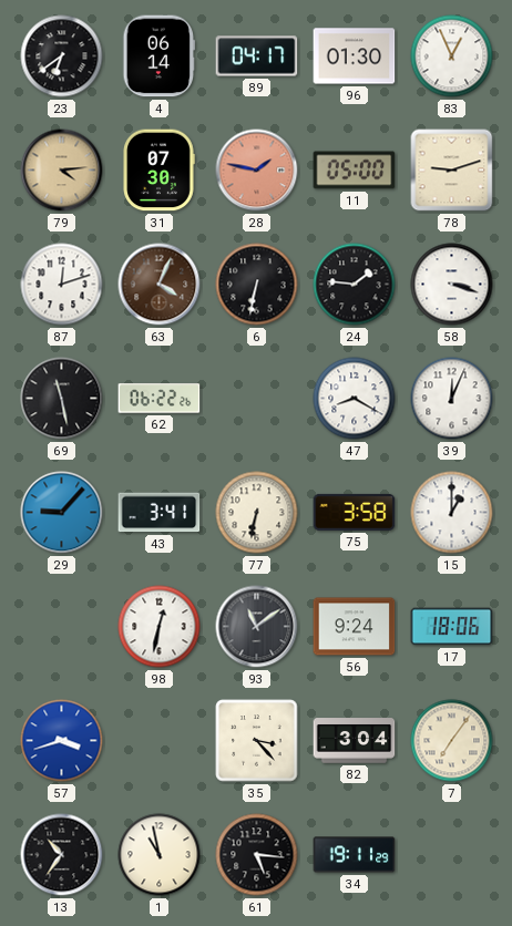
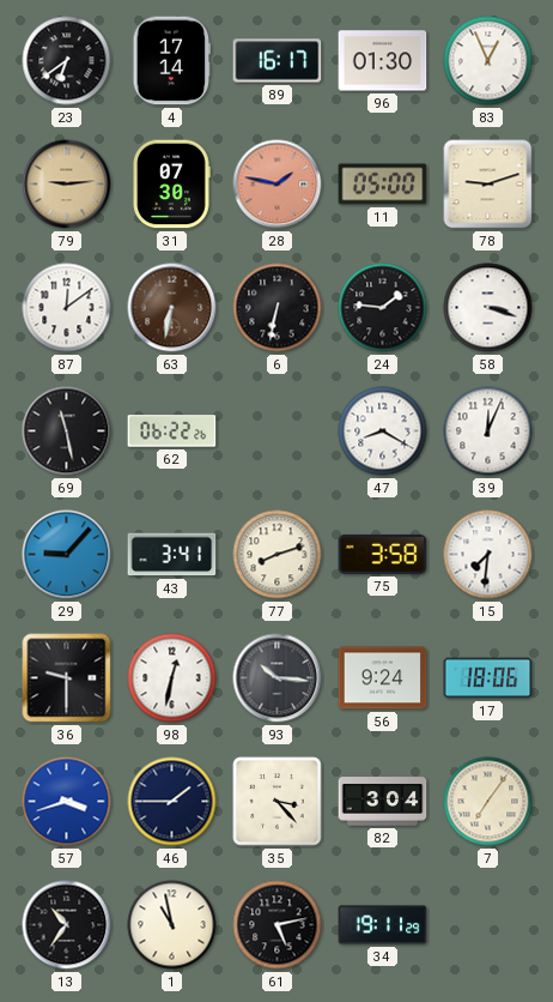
4: 06:14 -> 17:14
89: 04:17 -> 16:17
79: 4:14 -> 9:14
87: 12:12 -> 12:09
63: 4:04 -> 6:32
77: 6:32 -> 8:12
15: 1:00 -> 7:31
36: none -> 9:30
93: 11:09 -> 10:16
46: none -> 1:45
61: 5:16 -> 5:13
